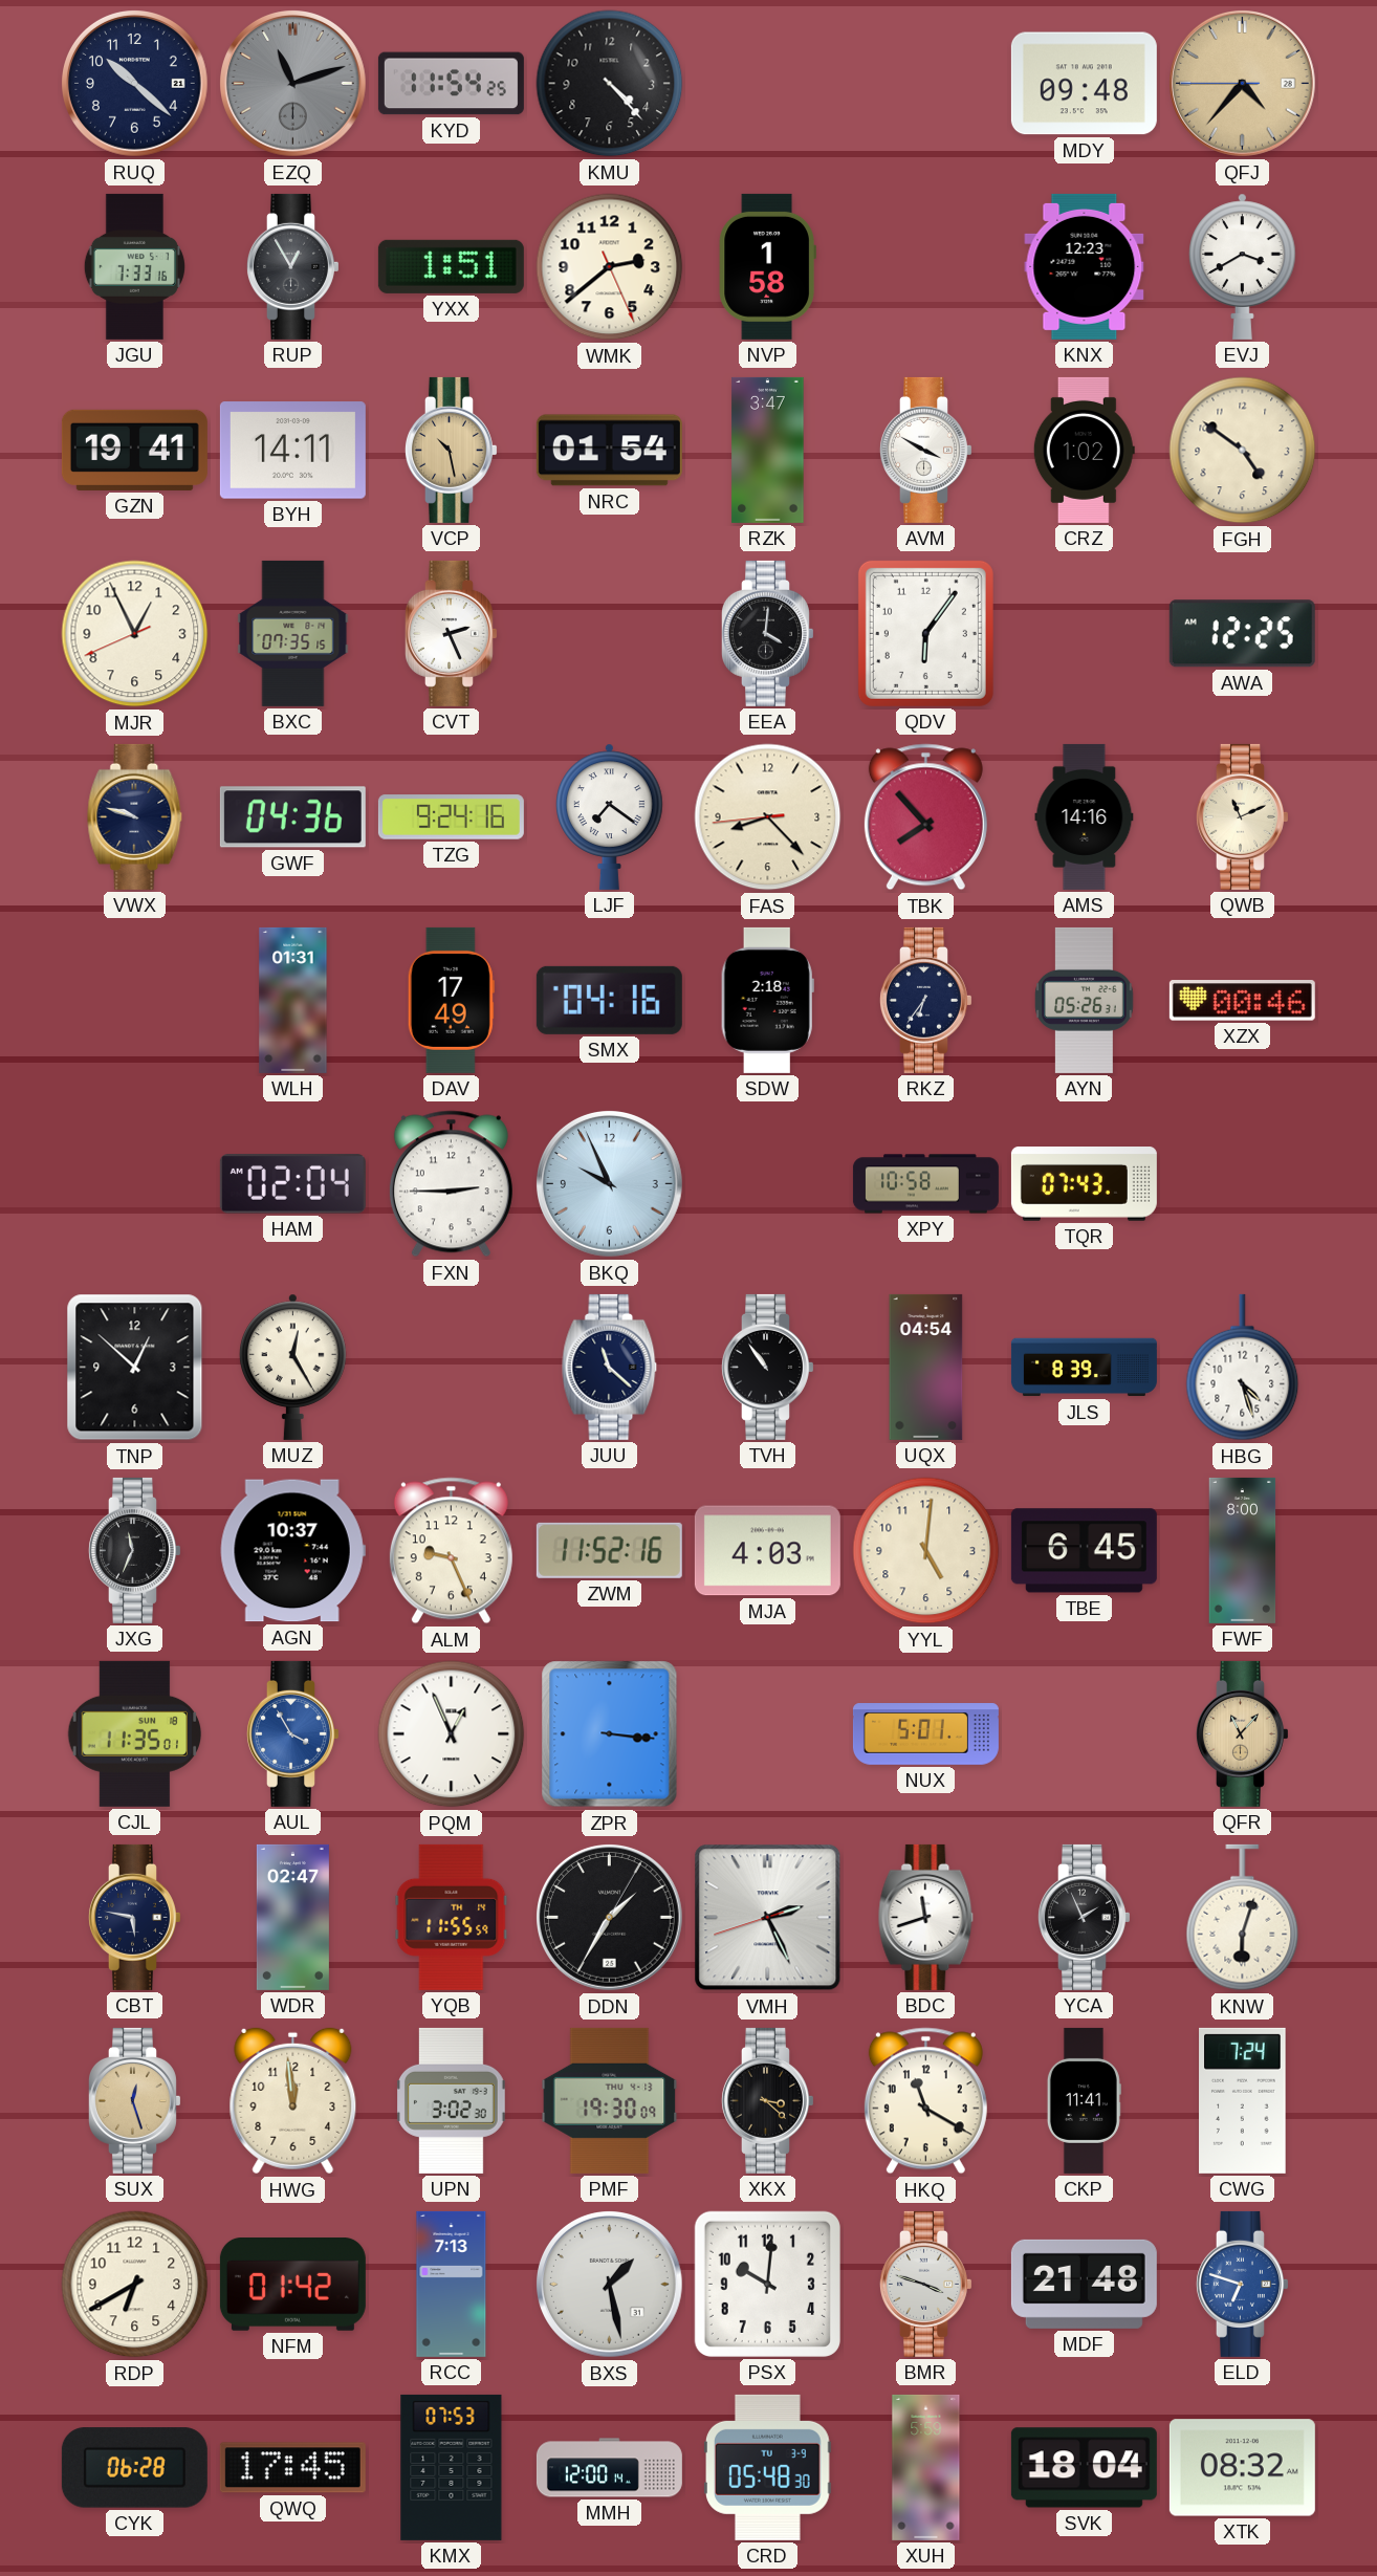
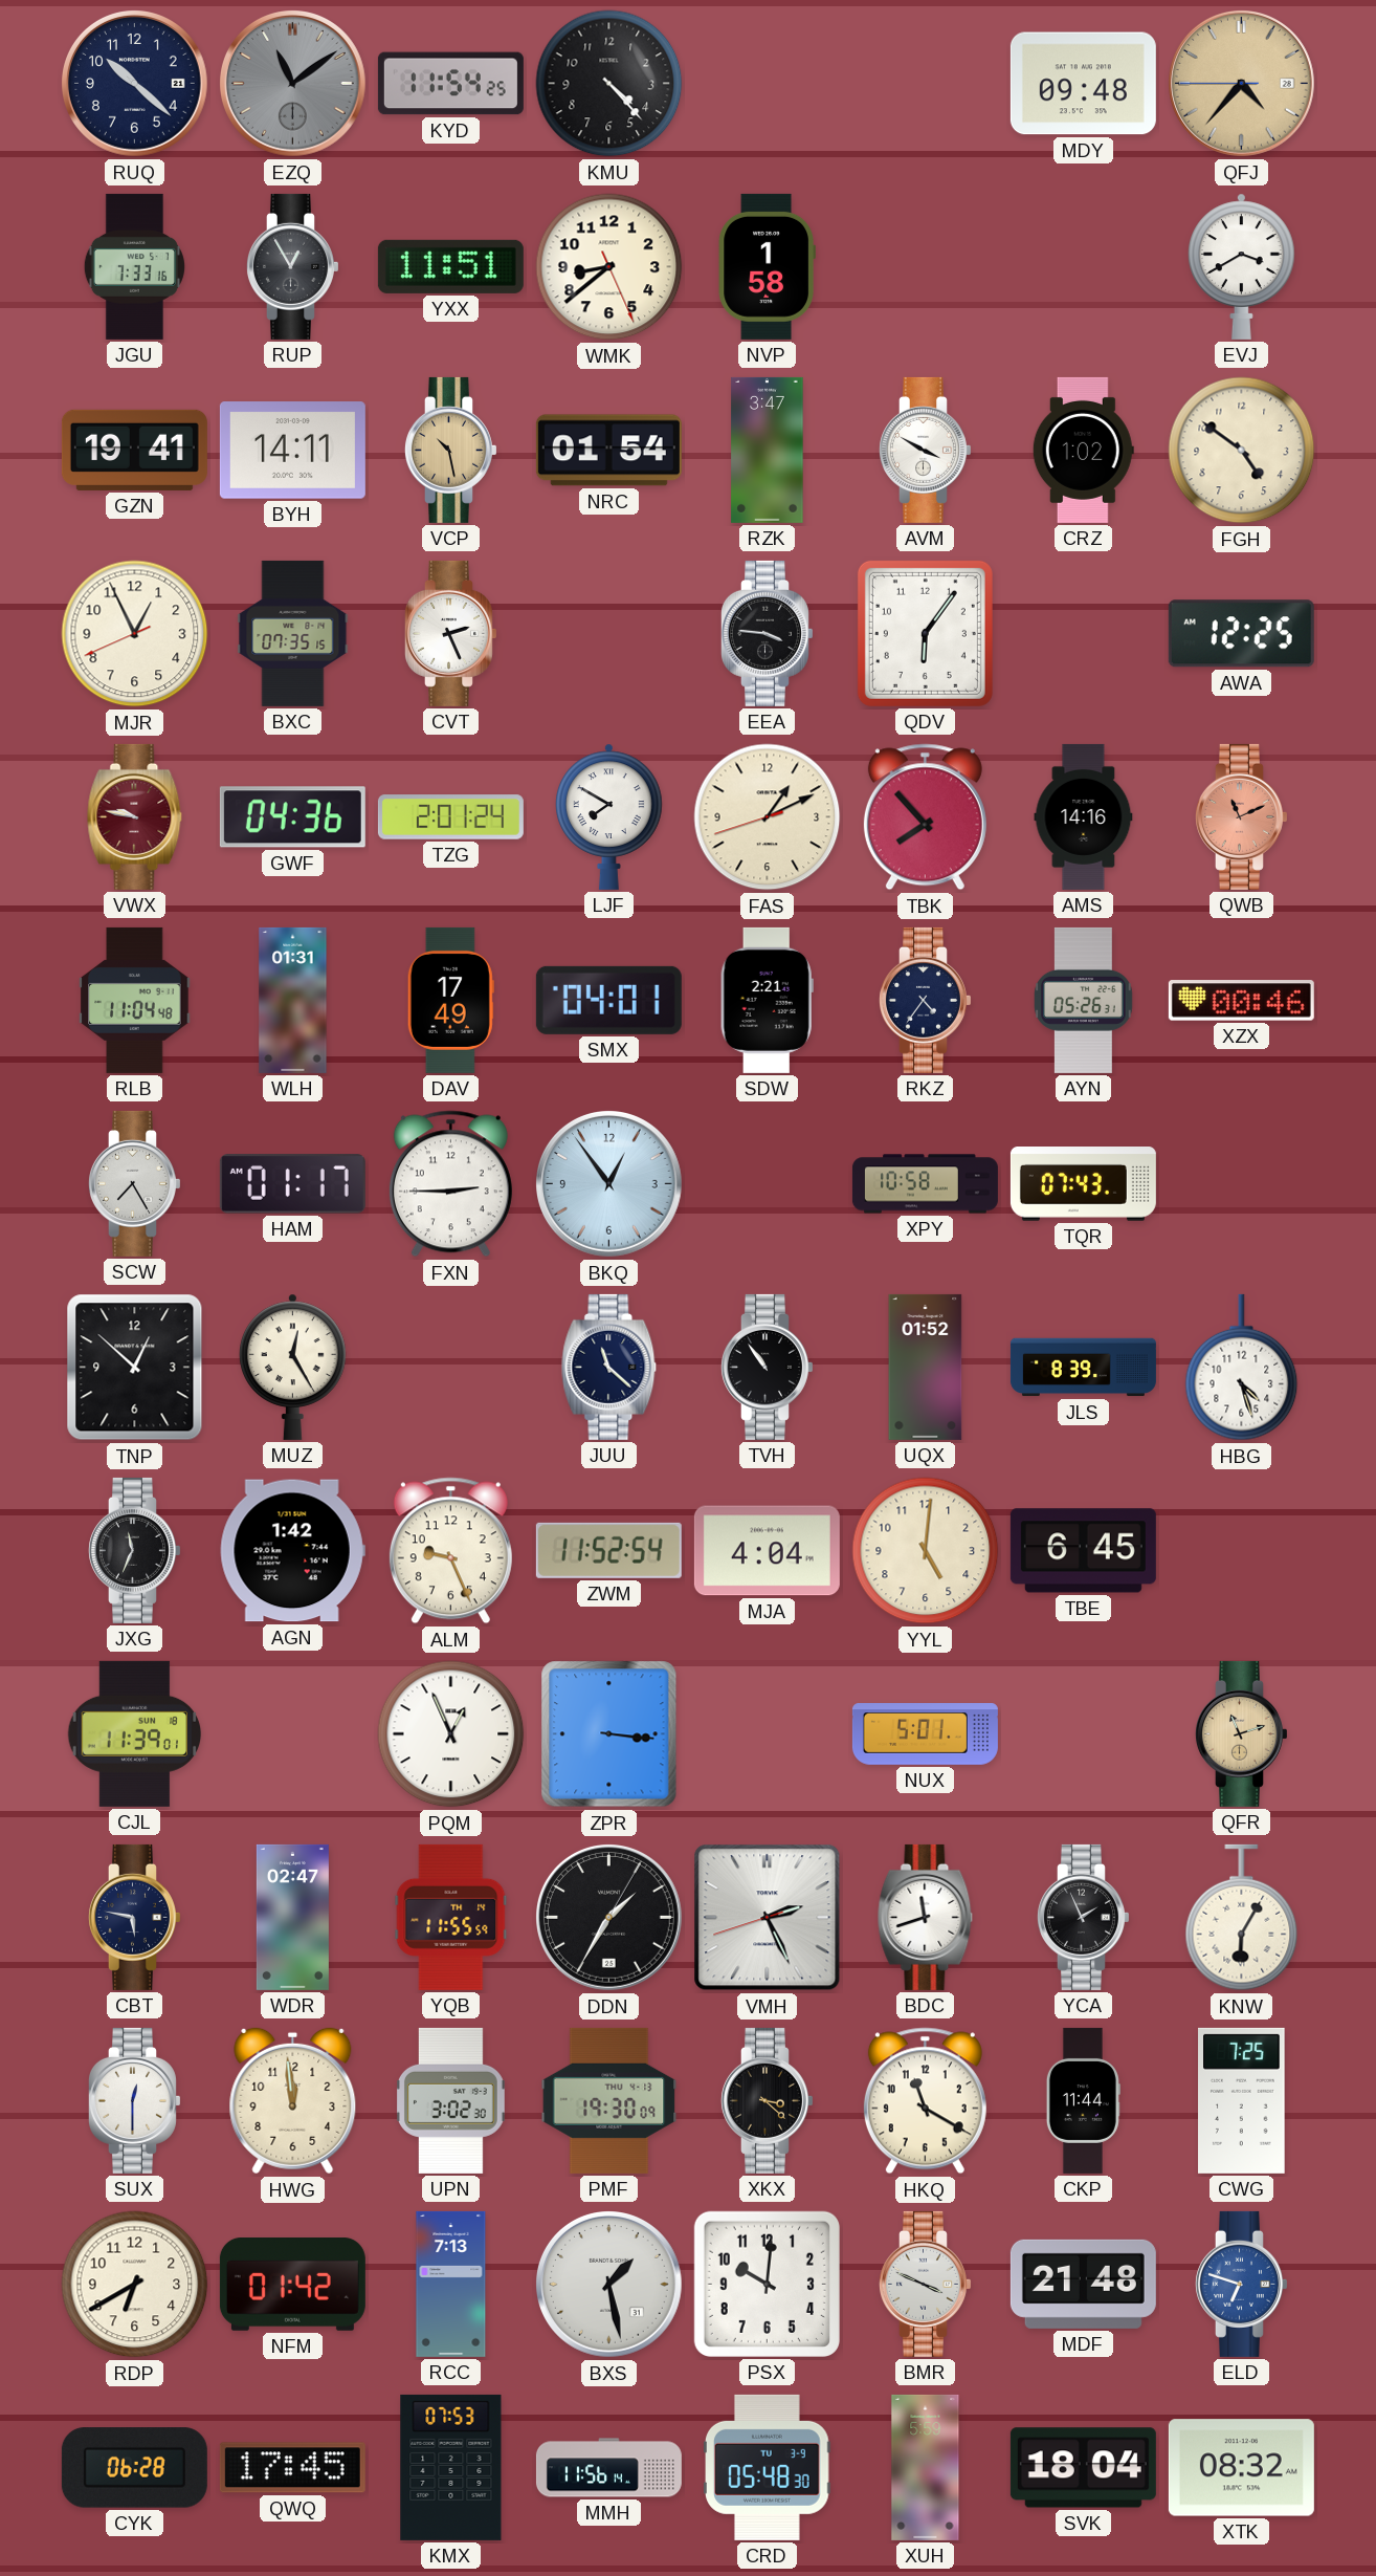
EZQ: 11:12 -> 11:09
YXX: 1:51 -> 11:51
WMK: 2:38 -> 8:38
KNX: 12:23 -> none
EEA: 4:01 -> 3:46
VWX: 9:48 -> 9:47
VWX dial: navy -> burgundy
TZG: 9:24 -> 2:01
LJF: 7:21 -> 7:50
FAS: 8:22 -> 1:10
QWB dial: cream -> salmon
RLB: none -> 11:04
SMX: 04:16 -> 04:01
SDW: 2:18 -> 2:21
RKZ: 6:36 -> 4:36
SCW: none -> 7:25
HAM: 02:04 -> 01:17
BKQ: 9:56 -> 12:54
UQX: 04:54 -> 01:52
AGN: 10:37 -> 1:42
ZWM: 11:52:16 -> 11:52:54
MJA: 4:03 -> 4:04
FWF: 8:00 -> none
CJL: 11:35 -> 11:39
AUL: 3:55 -> none
QFR: 11:07 -> 11:12
KNW: 6:03 -> 6:05
SUX: 12:27 -> 12:30
SUX dial: champagne -> white
CKP: 11:41 -> 11:44
CWG: 7:24 -> 7:25
BMR: 3:48 -> 3:49
MMH: 12:00 -> 11:56
